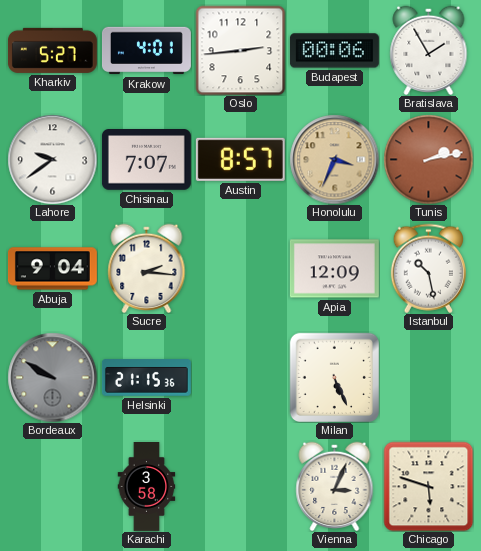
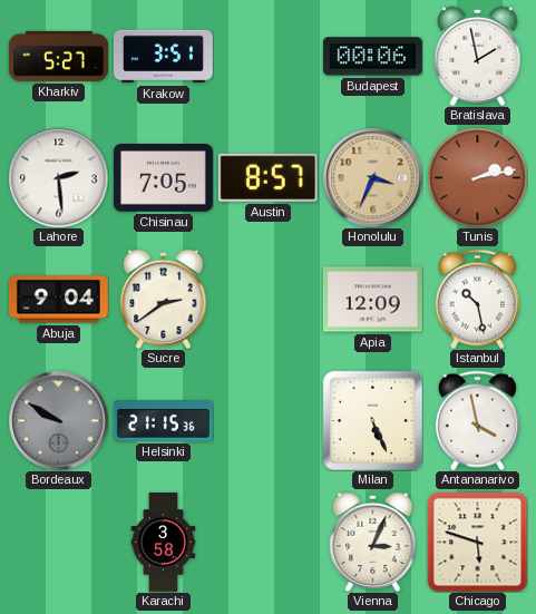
Krakow: 4:01 -> 3:51
Oslo: 2:44 -> none
Bratislava: 1:55 -> 1:58
Lahore: 9:39 -> 2:29
Chisinau: 7:07 -> 7:05
Sucre: 2:16 -> 2:39
Antananarivo: none -> 3:58
